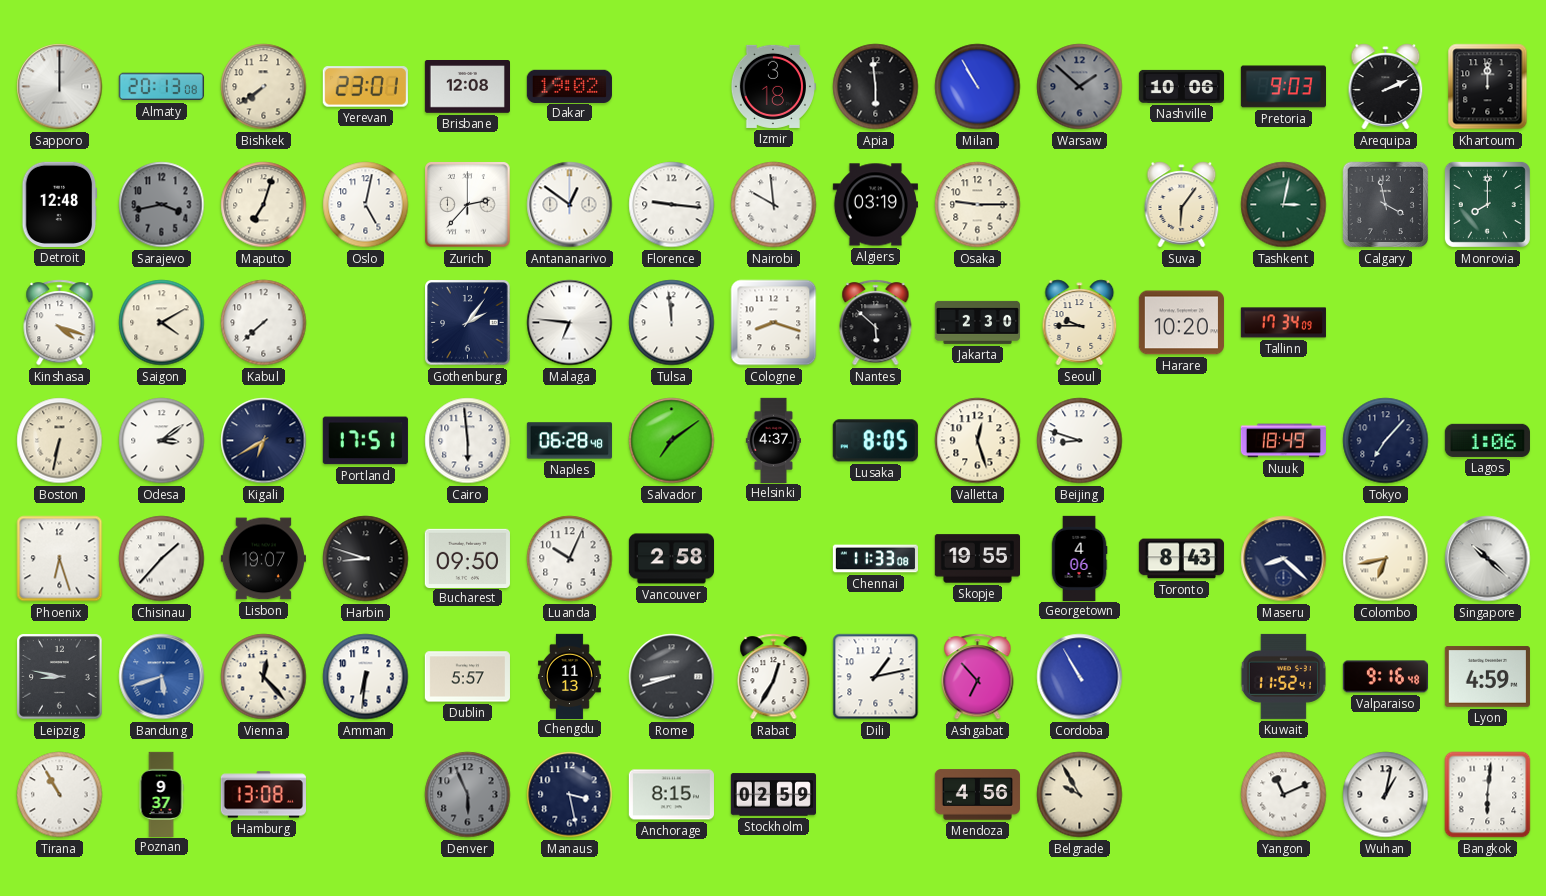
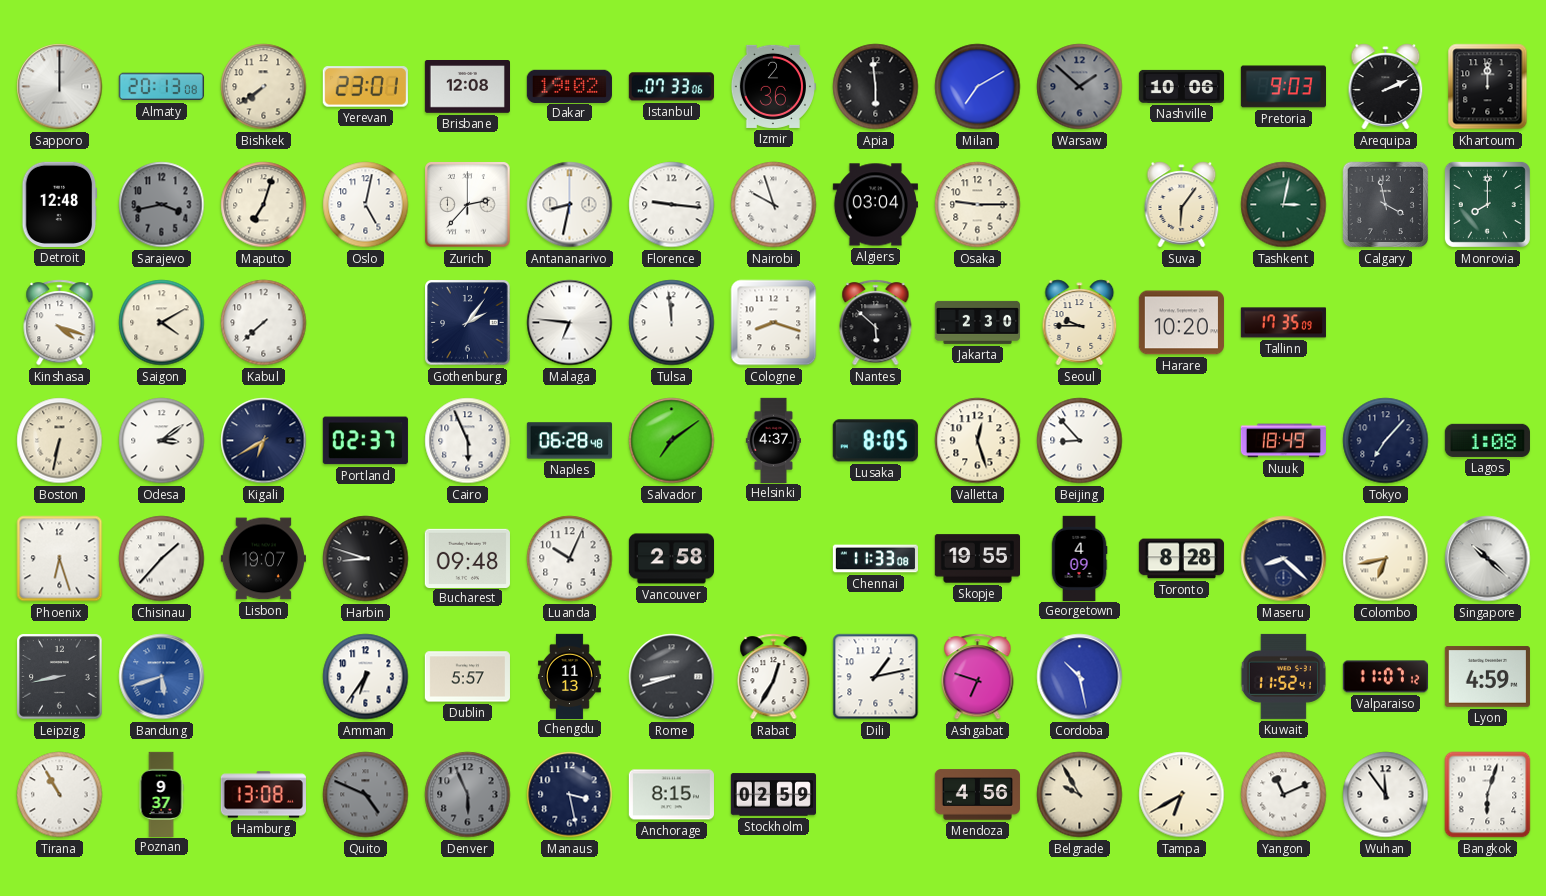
Istanbul: none -> 07:33
Izmir: 3:18 -> 2:36
Milan: 10:55 -> 7:10
Antananarivo: 12:51 -> 8:32
Nairobi: 9:59 -> 9:57
Algiers: 03:19 -> 03:04
Tallinn: 17:34 -> 17:35
Portland: 17:51 -> 02:37
Cairo: 5:59 -> 5:56
Beijing: 8:48 -> 8:53
Lagos: 1:06 -> 1:08
Bucharest: 09:50 -> 09:48
Georgetown: 4:06 -> 4:09
Toronto: 8:43 -> 8:28
Leipzig: 8:47 -> 8:43
Vienna: 12:23 -> none
Amman: 6:31 -> 6:36
Ashgabat: 6:53 -> 6:48
Cordoba: 10:55 -> 10:28
Valparaiso: 9:16 -> 11:07
Quito: none -> 4:49
Tampa: none -> 6:40
Wuhan: 1:02 -> 11:54
Bangkok: 6:01 -> 6:03
